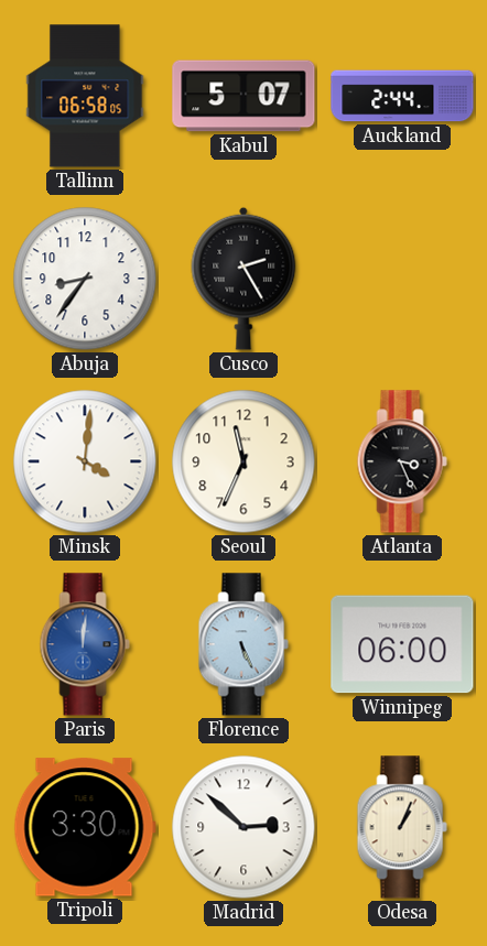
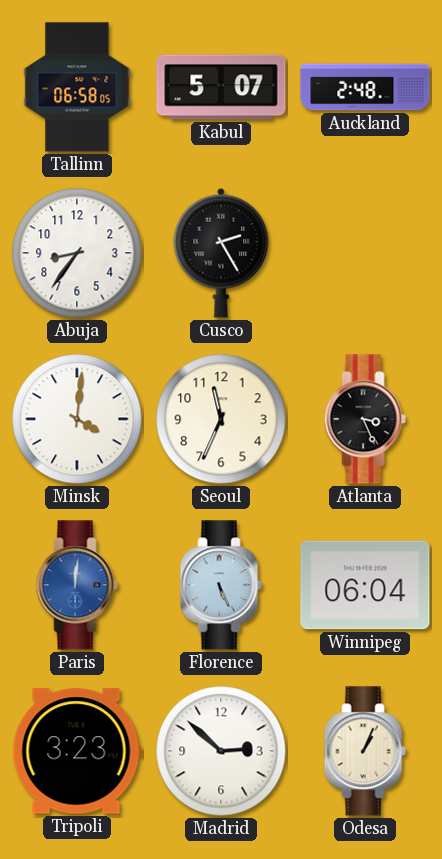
Auckland: 2:44 -> 2:48
Winnipeg: 06:00 -> 06:04
Tripoli: 3:30 -> 3:23
